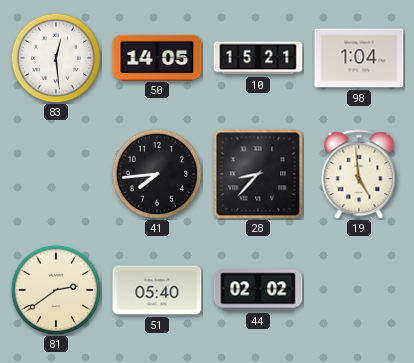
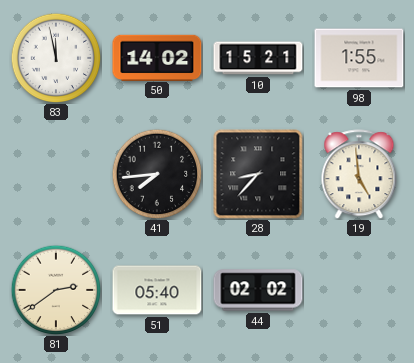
83: 12:29 -> 11:58
50: 14:05 -> 14:02
98: 1:04 -> 1:55
